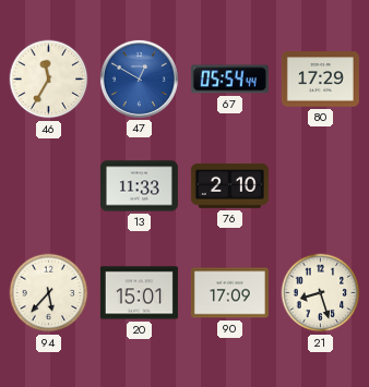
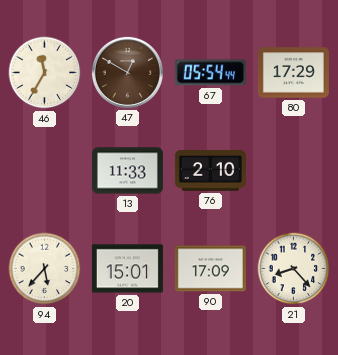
47 dial: blue -> brown
21: 8:27 -> 8:23
